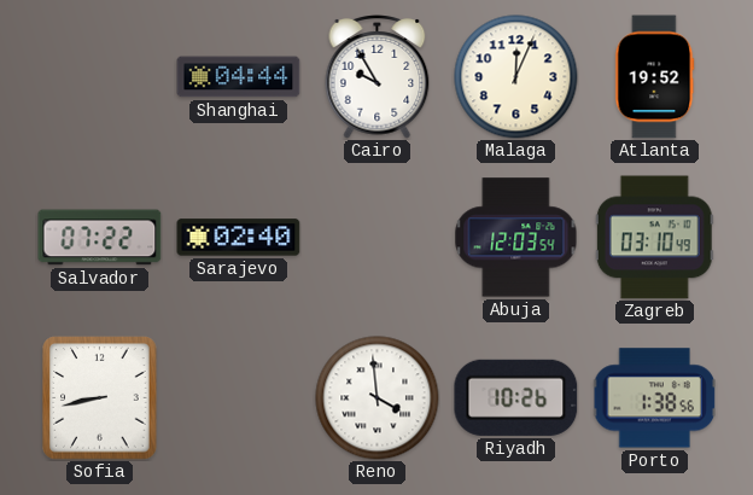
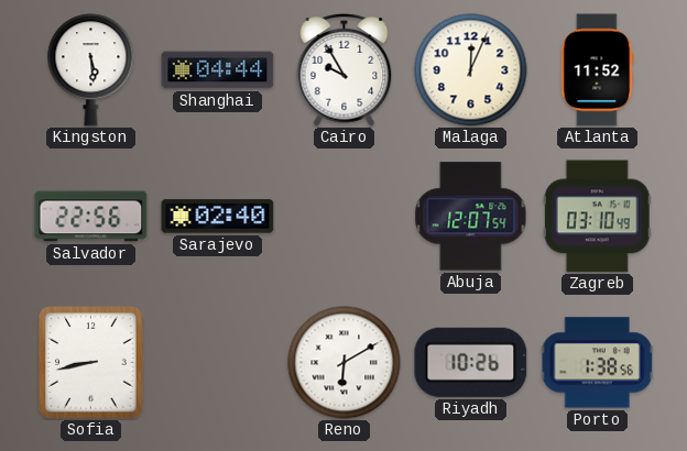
Kingston: none -> 5:29
Atlanta: 19:52 -> 11:52
Salvador: 07:22 -> 22:56
Abuja: 12:03 -> 12:07
Reno: 3:59 -> 6:10
